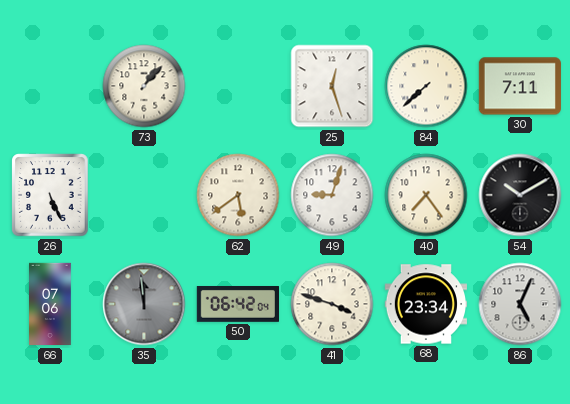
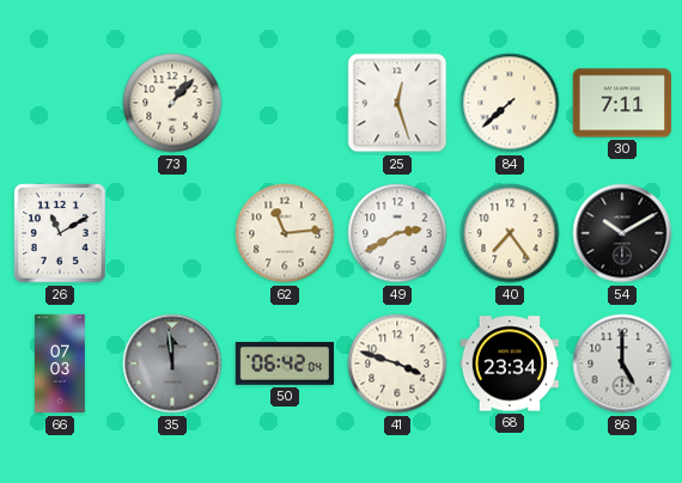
26: 5:26 -> 11:10
62: 5:39 -> 11:14
49: 9:03 -> 2:40
66: 07:06 -> 07:03
86: 5:04 -> 5:00
